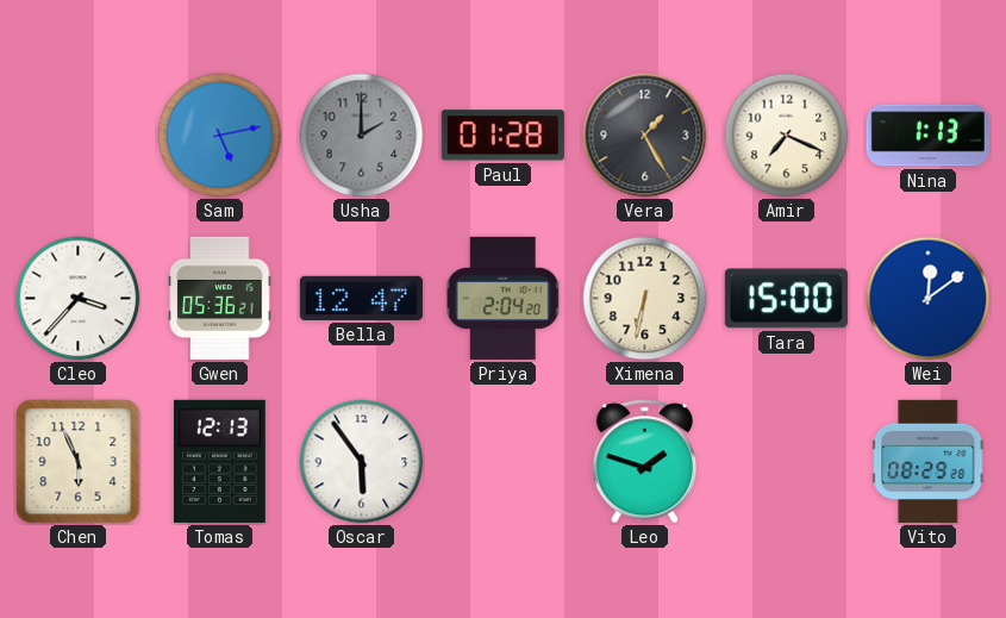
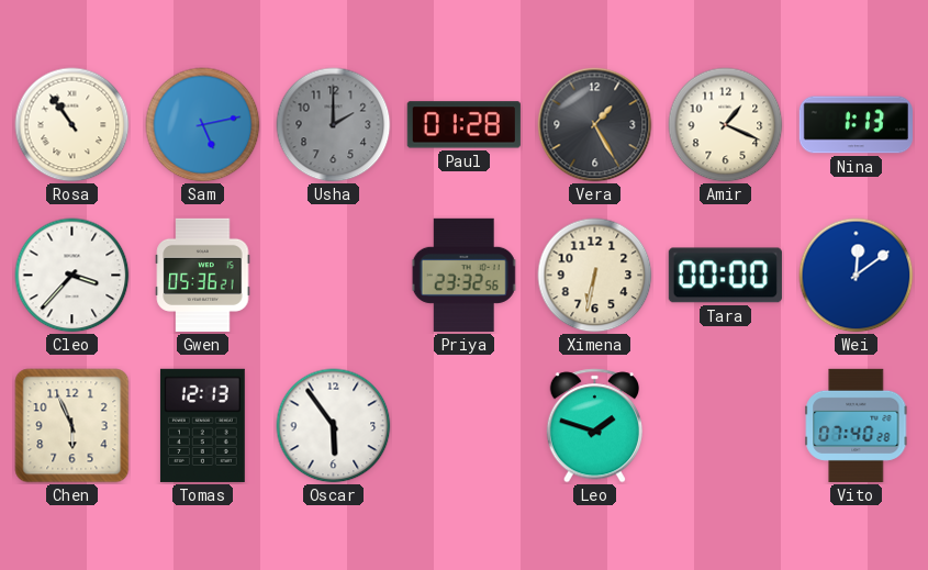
Rosa: none -> 10:54
Amir: 7:19 -> 1:19
Bella: 12:47 -> none
Priya: 2:04 -> 23:32
Tara: 15:00 -> 00:00
Vito: 08:29 -> 07:40
